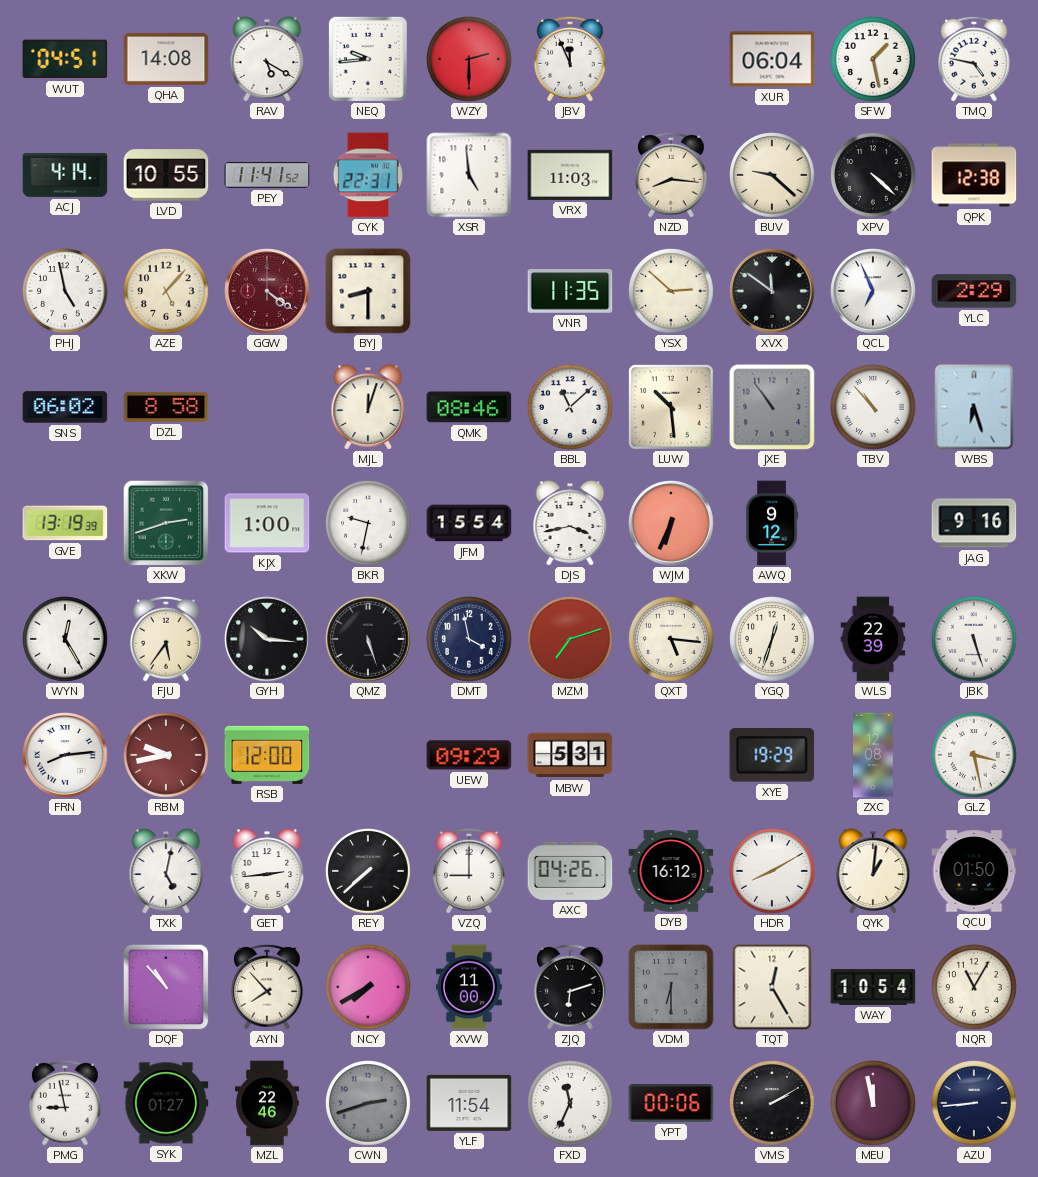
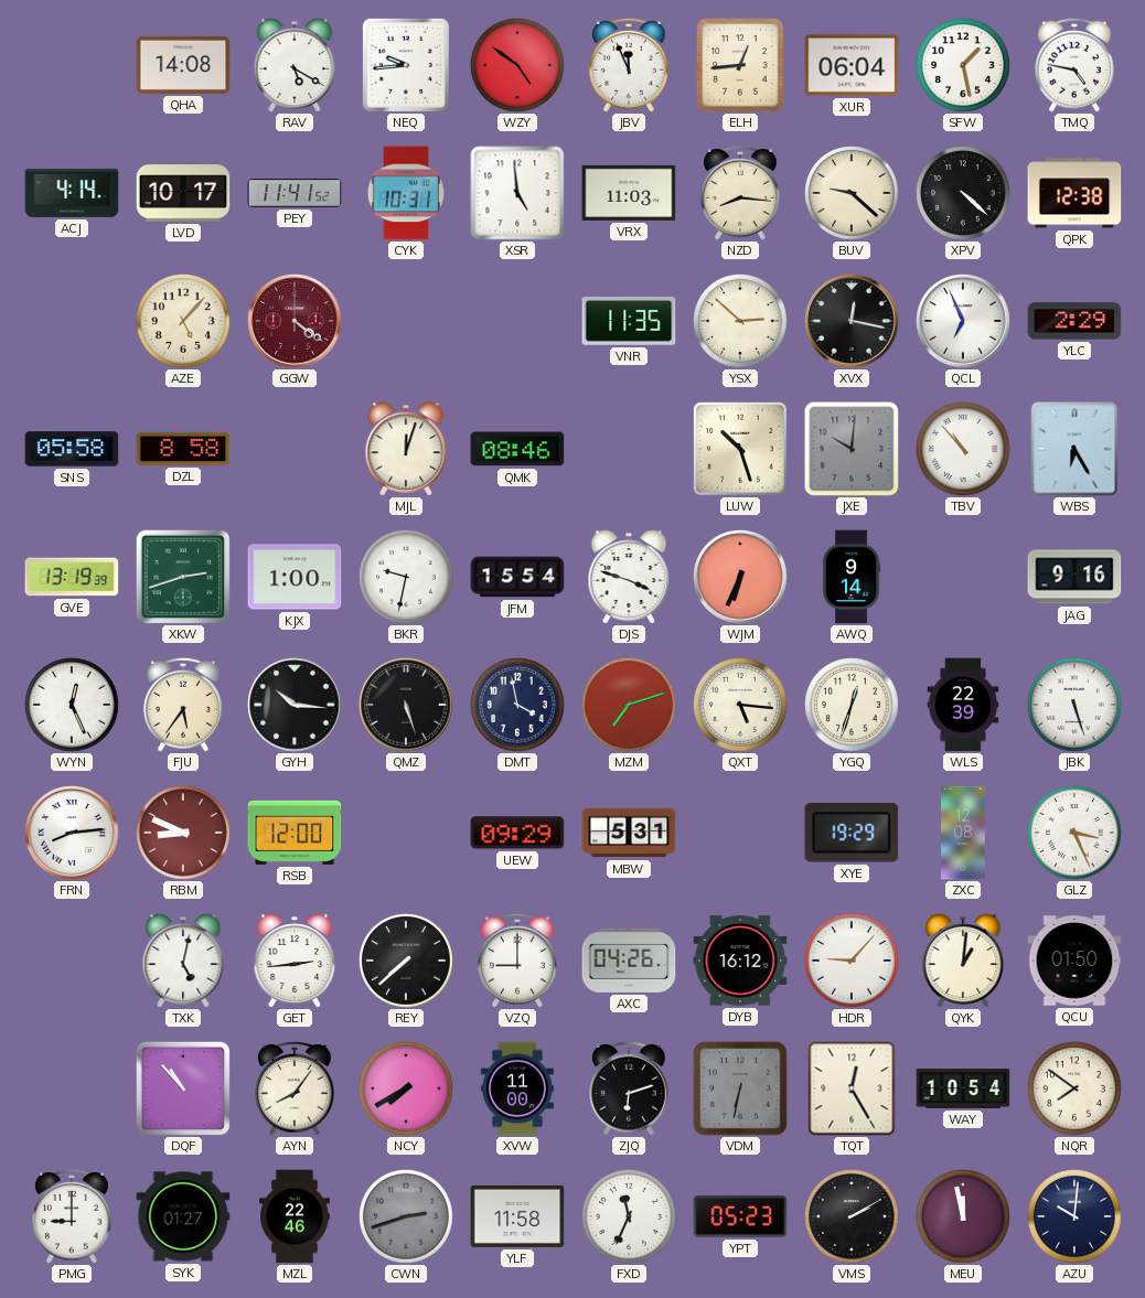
WUT: 04:51 -> none
WZY: 2:30 -> 4:51
ELH: none -> 12:44
LVD: 10:55 -> 10:17
CYK: 22:31 -> 10:31
PHJ: 4:58 -> none
BYJ: 8:30 -> none
XVX: 11:51 -> 12:17
SNS: 06:02 -> 05:58
BBL: 11:08 -> none
LUW: 10:29 -> 10:27
JXE: 10:54 -> 10:01
WBS: 6:27 -> 6:25
DJS: 3:43 -> 3:48
AWQ: 9:12 -> 9:14
WYN: 12:25 -> 12:26
RBM: 9:43 -> 8:49
GLZ: 3:28 -> 3:26
HDR: 8:10 -> 9:07
AYN: 7:53 -> 8:06
VDM: 6:30 -> 6:32
NQR: 11:05 -> 7:51
PMG: 8:58 -> 9:00
YLF: 11:54 -> 11:58
YPT: 00:06 -> 05:23
AZU: 8:44 -> 10:01
